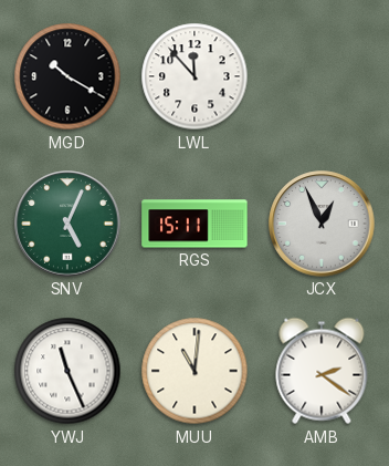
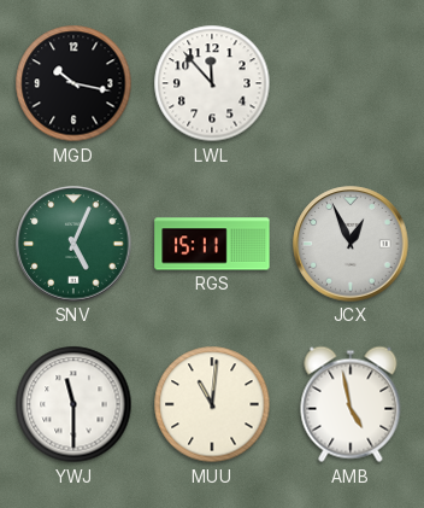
MGD: 10:20 -> 10:17
YWJ: 11:26 -> 11:30
AMB: 2:21 -> 4:58
